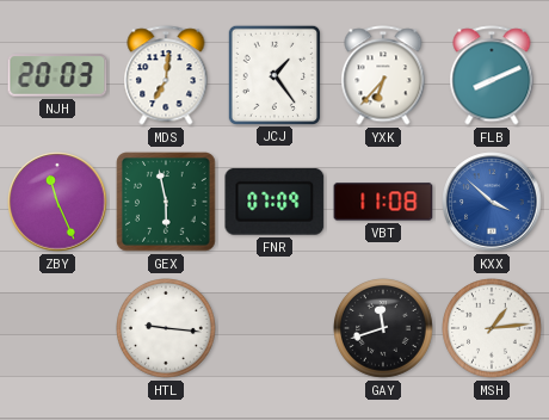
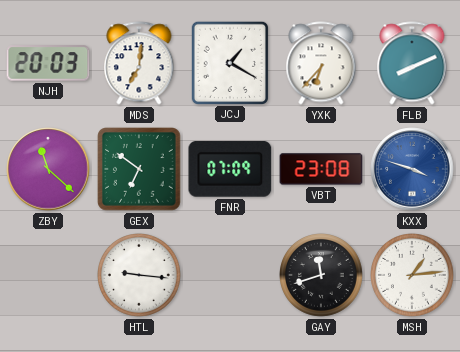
JCJ: 1:24 -> 1:20
ZBY: 11:26 -> 11:22
GEX: 5:58 -> 6:51
VBT: 11:08 -> 23:08
KXX: 3:52 -> 3:48
